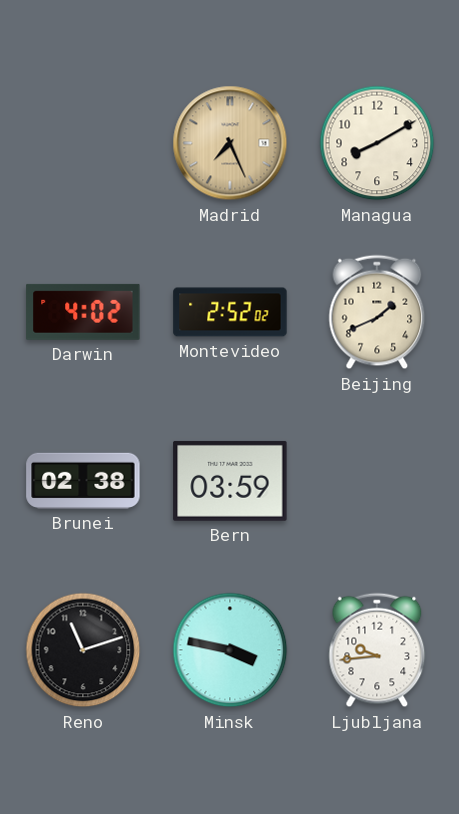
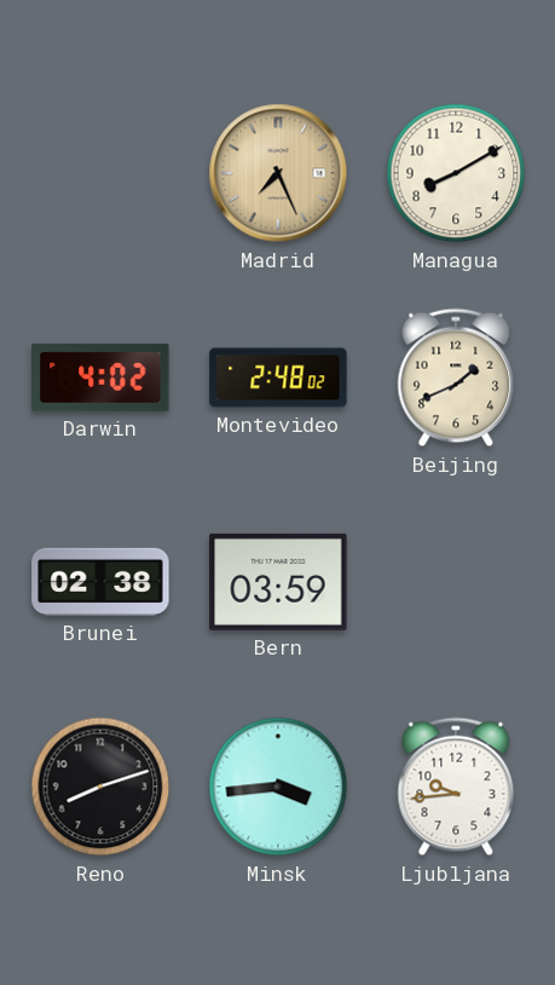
Montevideo: 2:52 -> 2:48
Reno: 11:12 -> 8:12
Minsk: 3:47 -> 3:44
